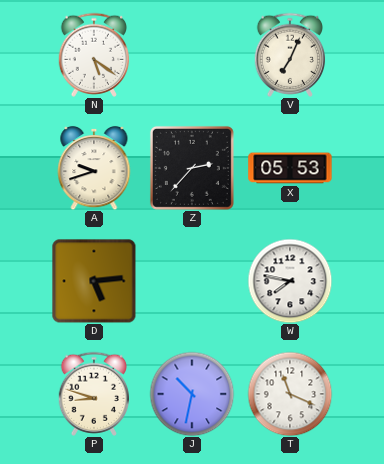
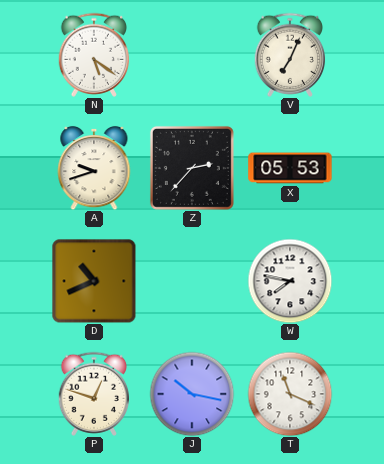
D: 5:14 -> 10:41
P: 8:48 -> 12:48
J: 10:32 -> 10:17
